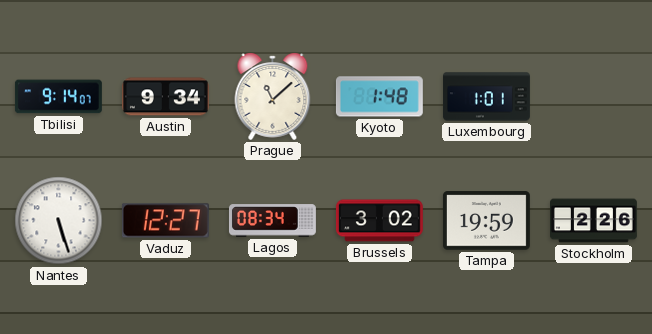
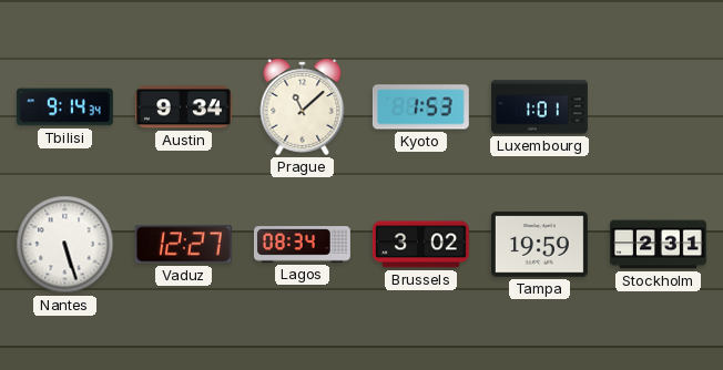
Tbilisi: 9:14:07 -> 9:14:34
Kyoto: 1:48 -> 1:53
Stockholm: 2:26 -> 2:31
